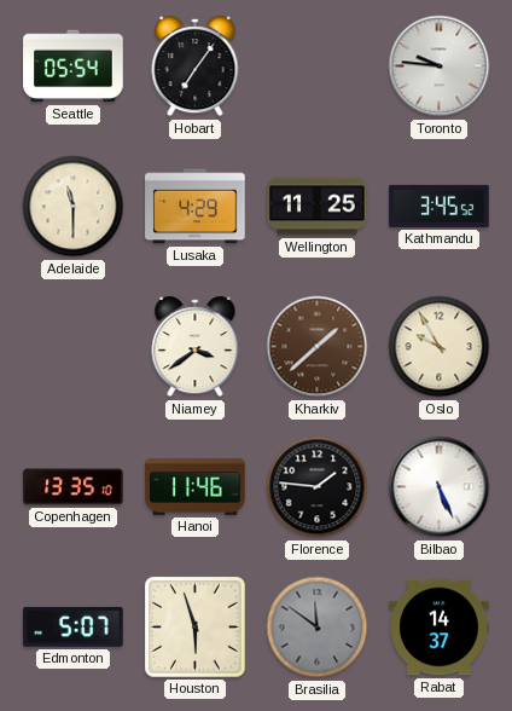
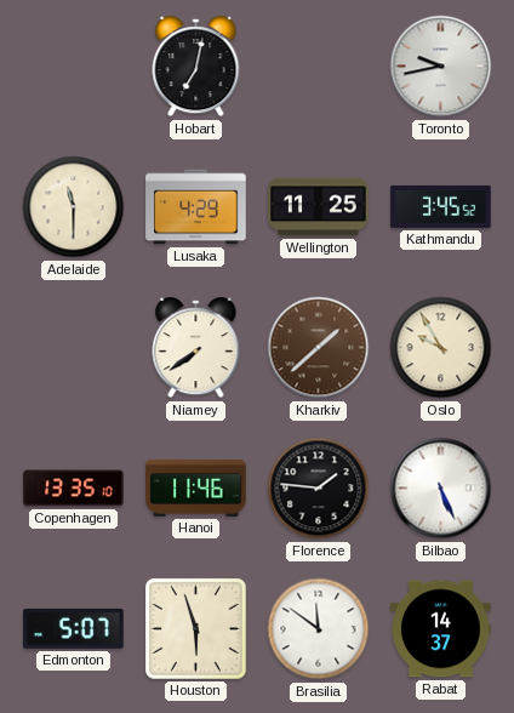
Seattle: 05:54 -> none
Hobart: 7:06 -> 7:02
Toronto: 9:46 -> 9:43
Niamey: 3:39 -> 7:39
Brasilia dial: grey -> white
